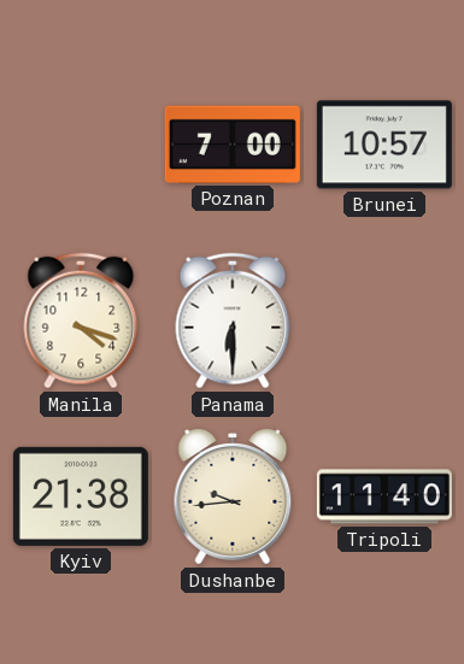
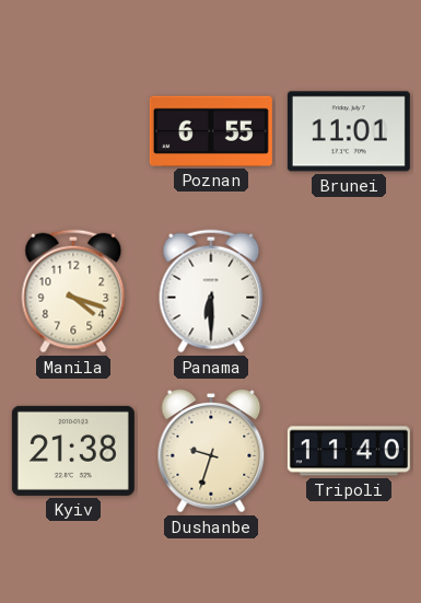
Poznan: 7:00 -> 6:55
Brunei: 10:57 -> 11:01
Dushanbe: 9:44 -> 9:33
